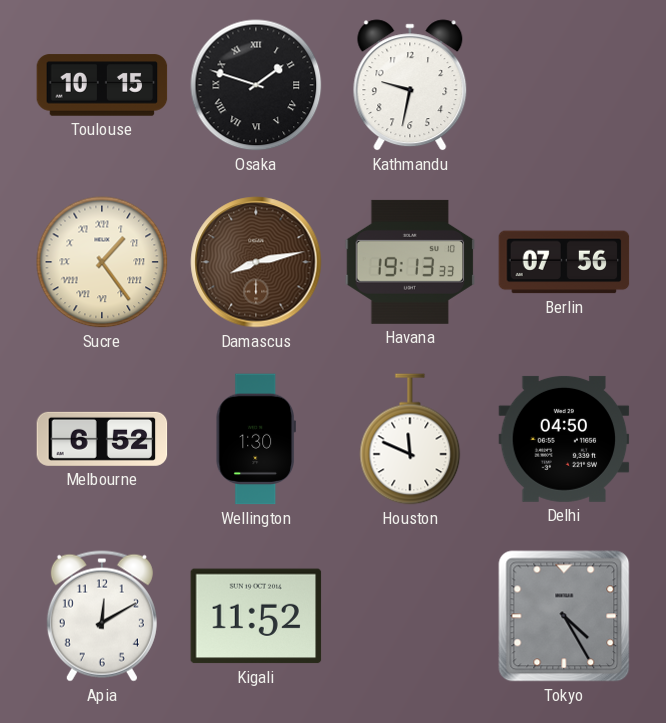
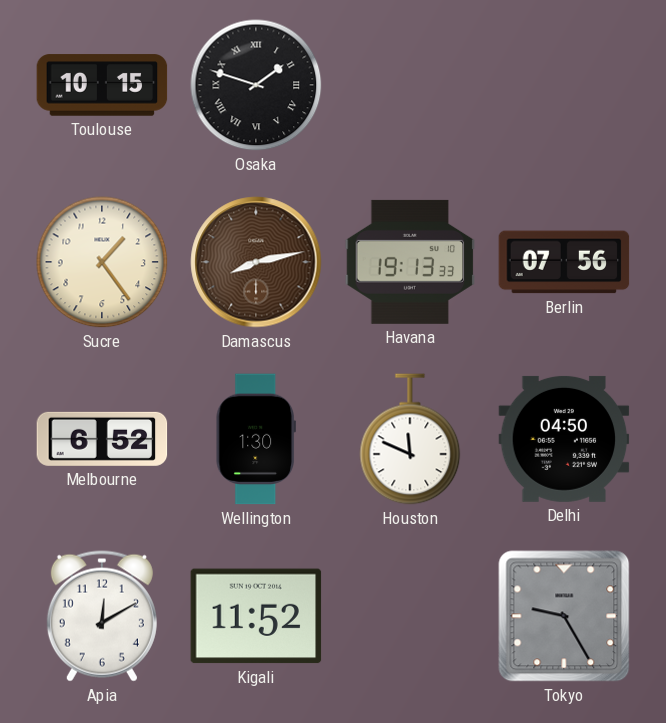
Kathmandu: 9:32 -> none
Sucre numerals: Roman -> Arabic
Tokyo: 4:25 -> 9:25
